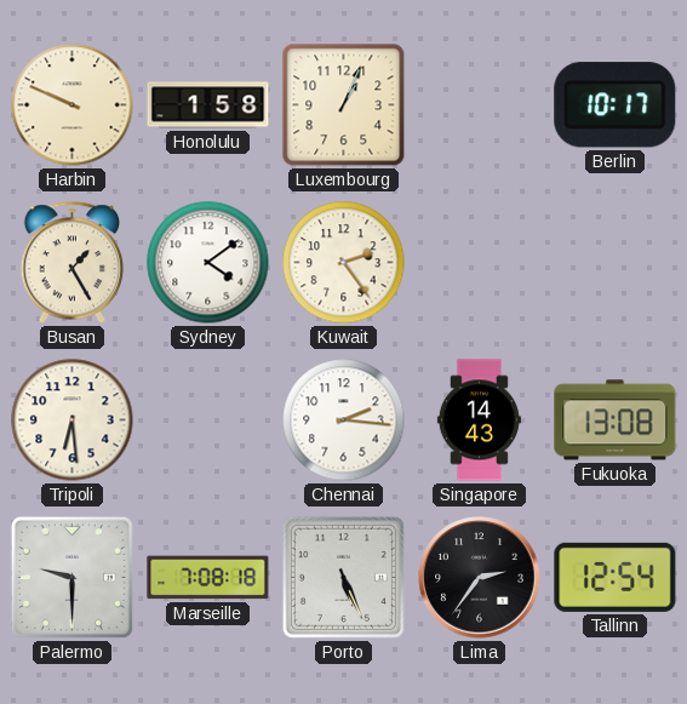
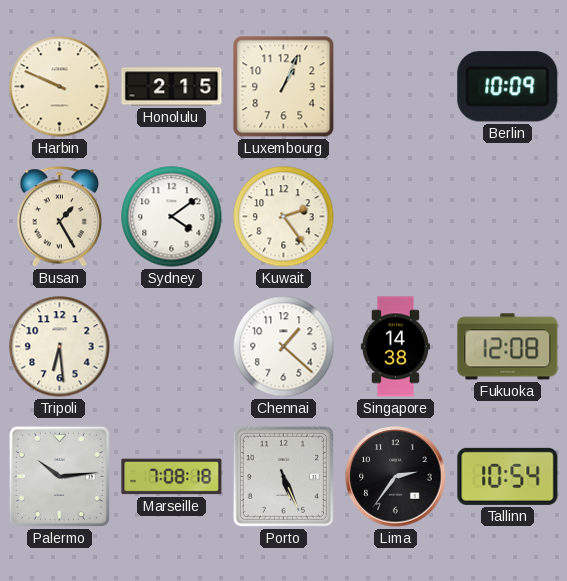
Honolulu: 1:58 -> 2:15
Berlin: 10:17 -> 10:09
Chennai: 2:16 -> 1:22
Singapore: 14:43 -> 14:38
Fukuoka: 13:08 -> 12:08
Palermo: 9:30 -> 10:14
Tallinn: 12:54 -> 10:54
